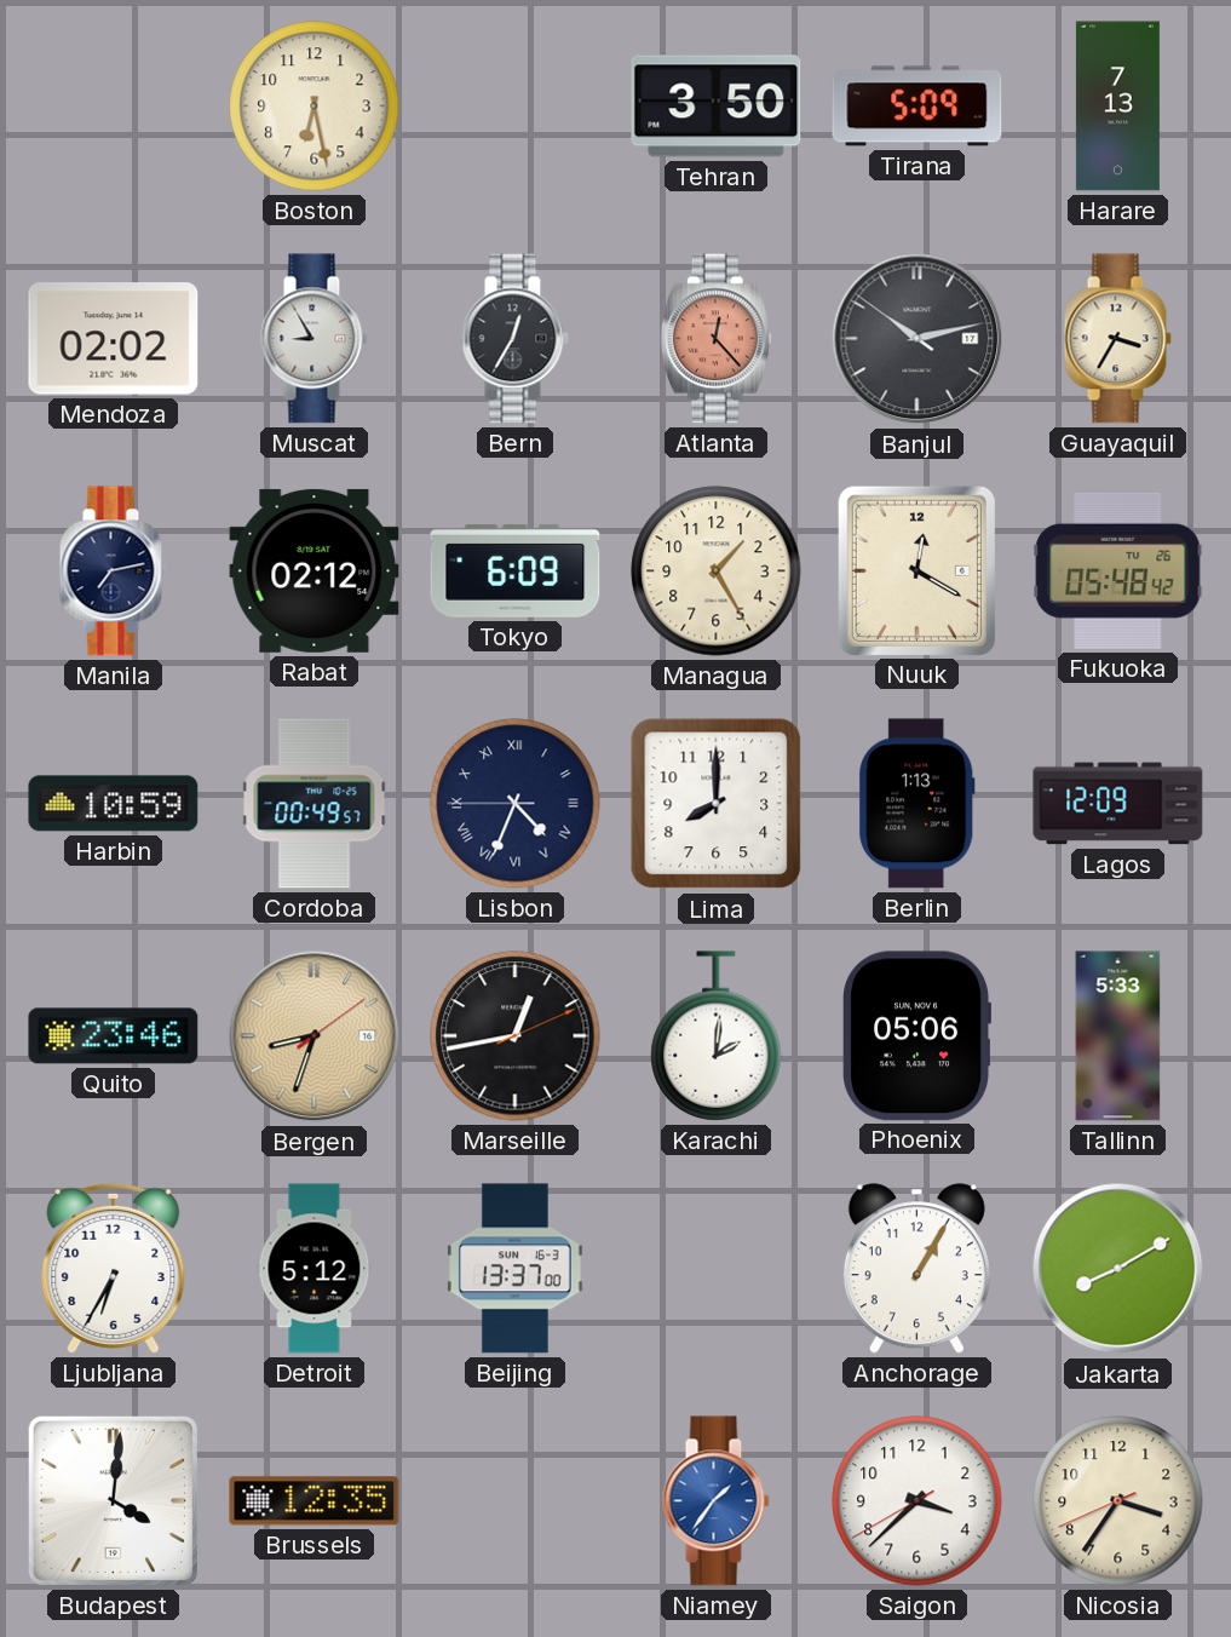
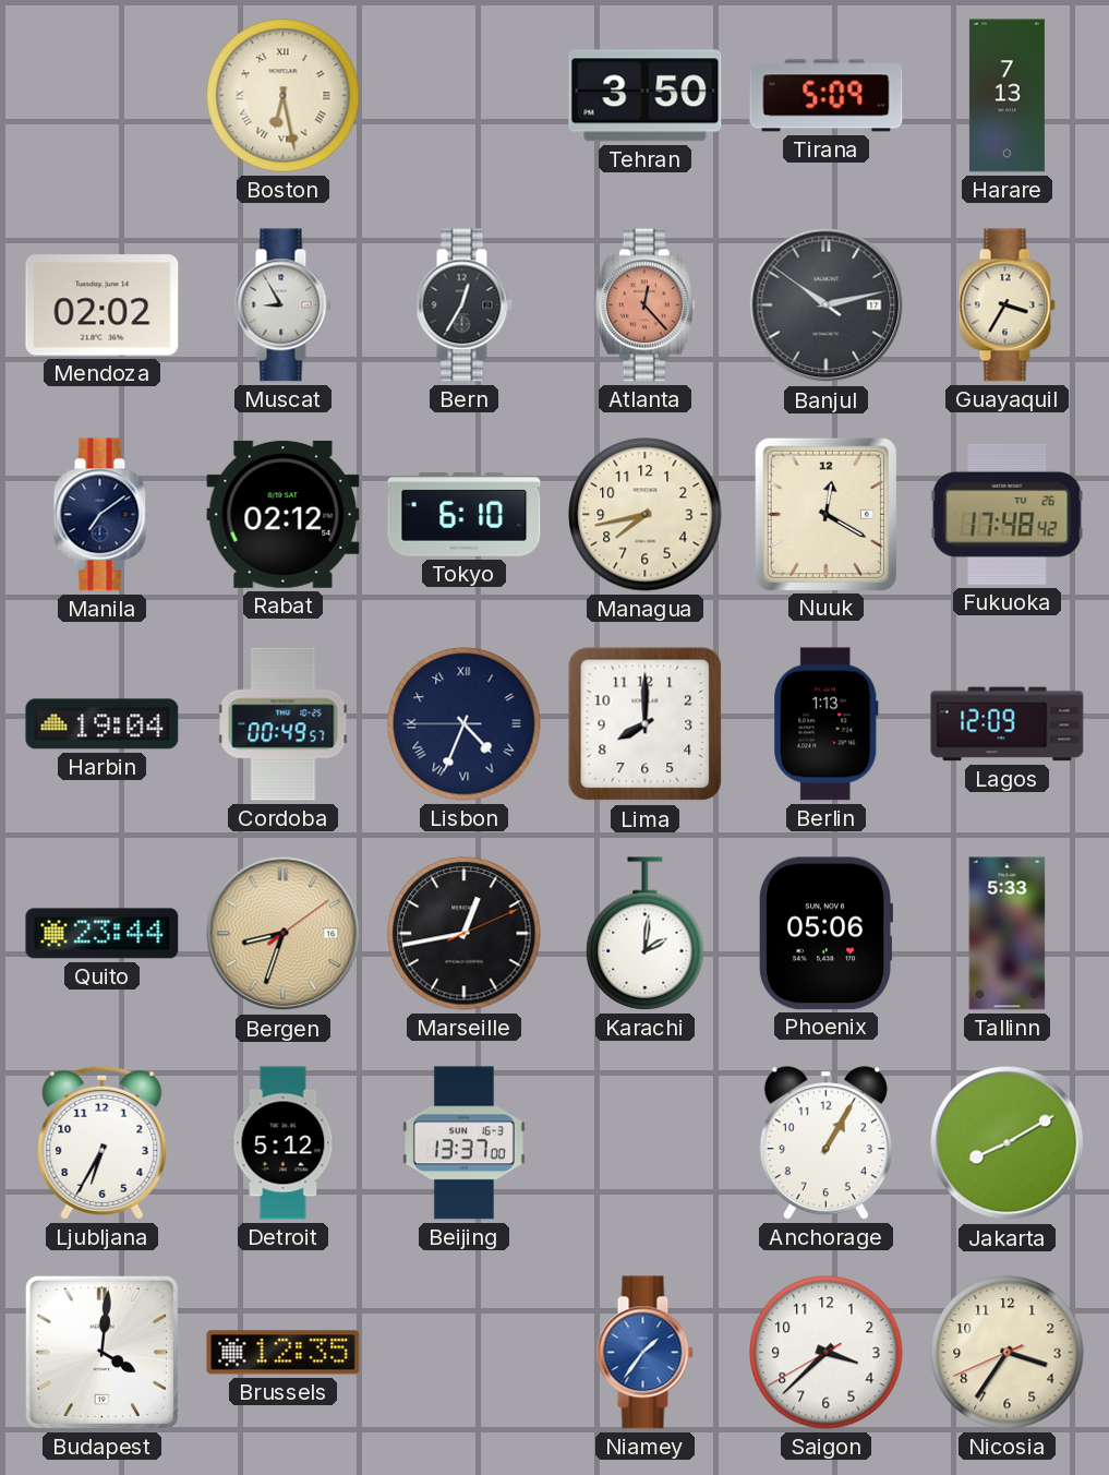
Boston numerals: Arabic -> Roman
Manila: 7:13 -> 7:09
Tokyo: 6:09 -> 6:10
Managua: 1:25 -> 7:43
Fukuoka: 05:48 -> 17:48
Harbin: 10:59 -> 19:04
Quito: 23:46 -> 23:44
